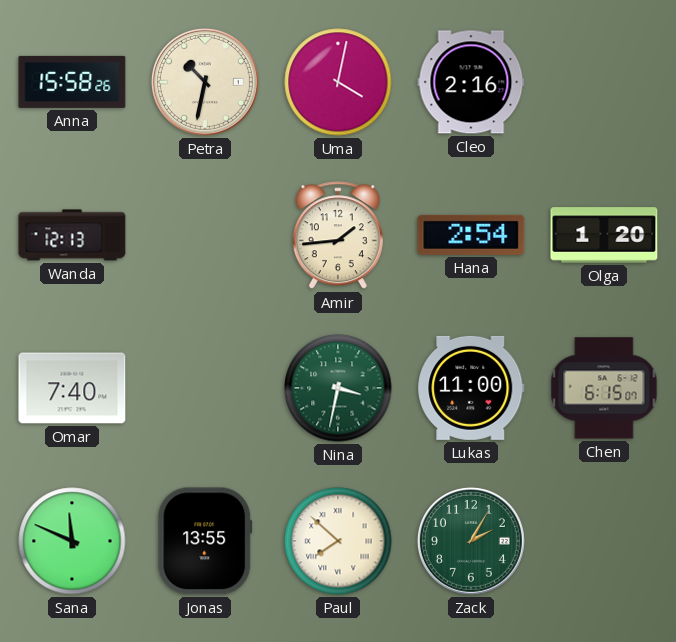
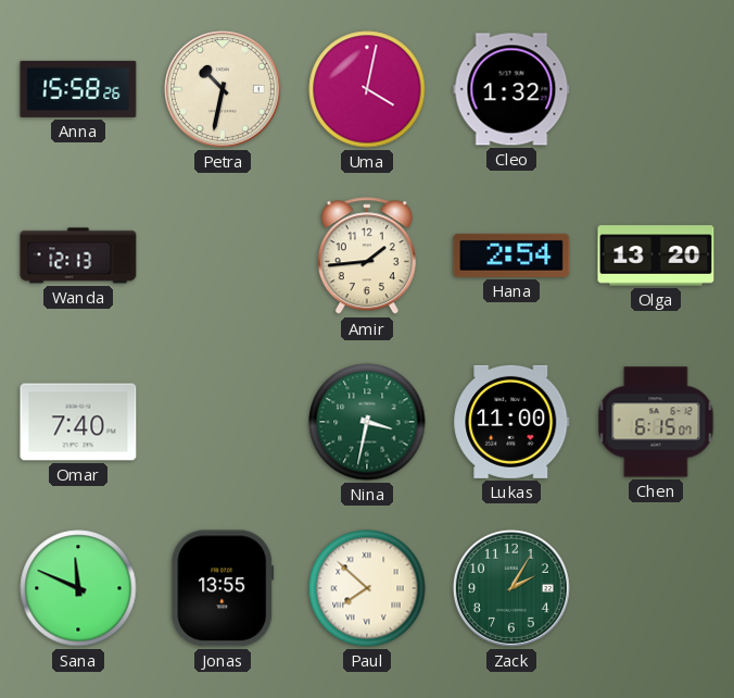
Cleo: 2:16 -> 1:32
Olga: 1:20 -> 13:20
